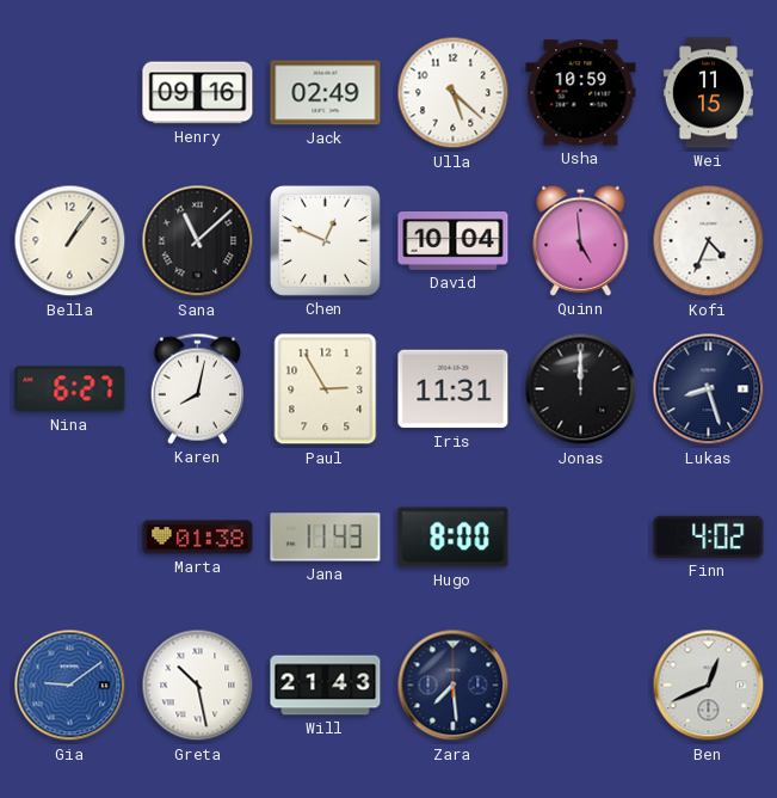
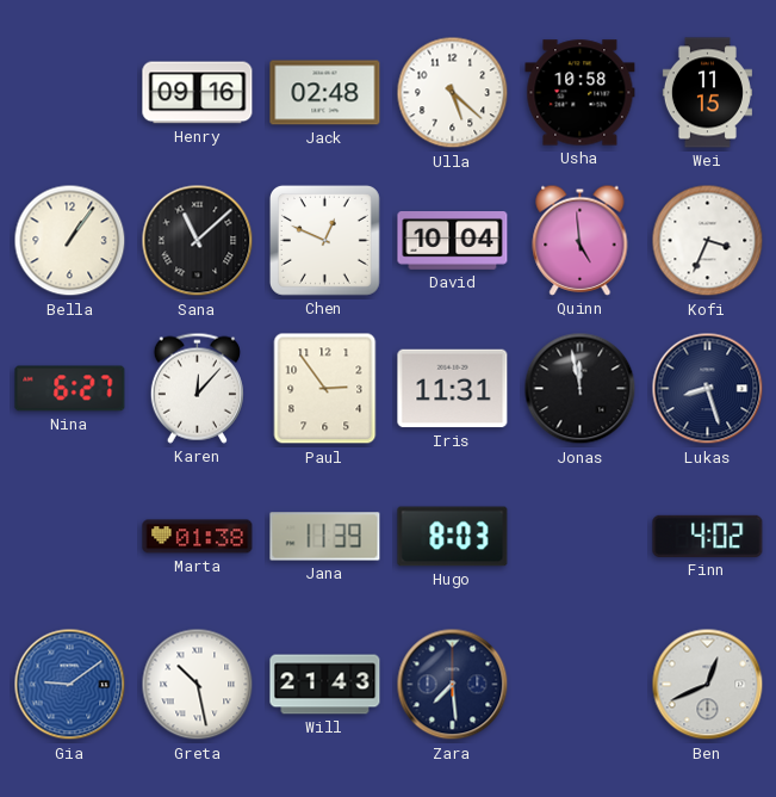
Jack: 02:49 -> 02:48
Usha: 10:59 -> 10:58
Kofi: 4:34 -> 3:34
Karen: 8:02 -> 12:07
Paul: 2:55 -> 2:54
Jonas: 12:00 -> 11:58
Jana: 11:43 -> 11:39
Hugo: 8:00 -> 8:03
